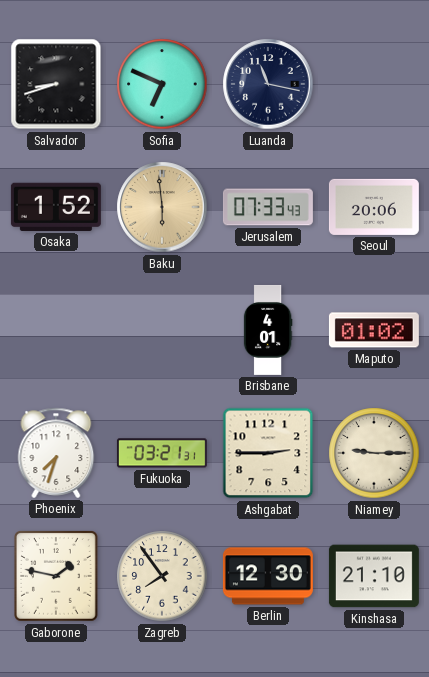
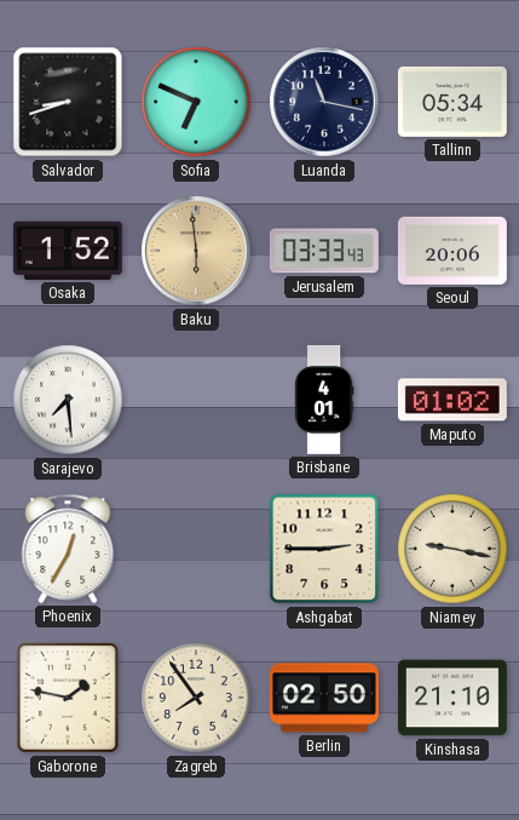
Tallinn: none -> 05:34
Jerusalem: 07:33 -> 03:33
Sarajevo: none -> 7:29
Phoenix: 7:33 -> 12:35
Fukuoka: 03:21 -> none
Niamey: 9:15 -> 9:17
Berlin: 12:30 -> 02:50
